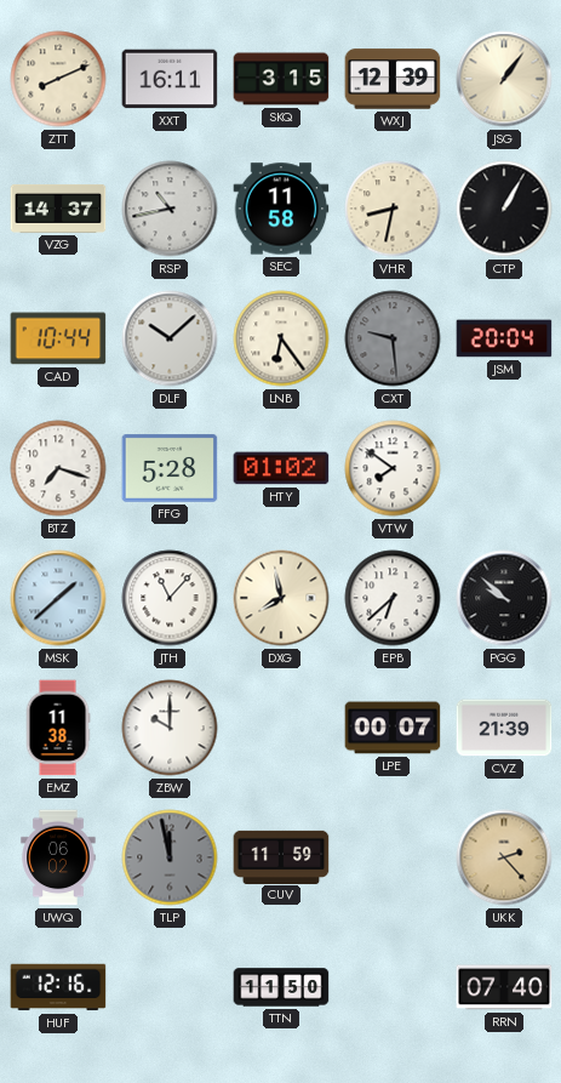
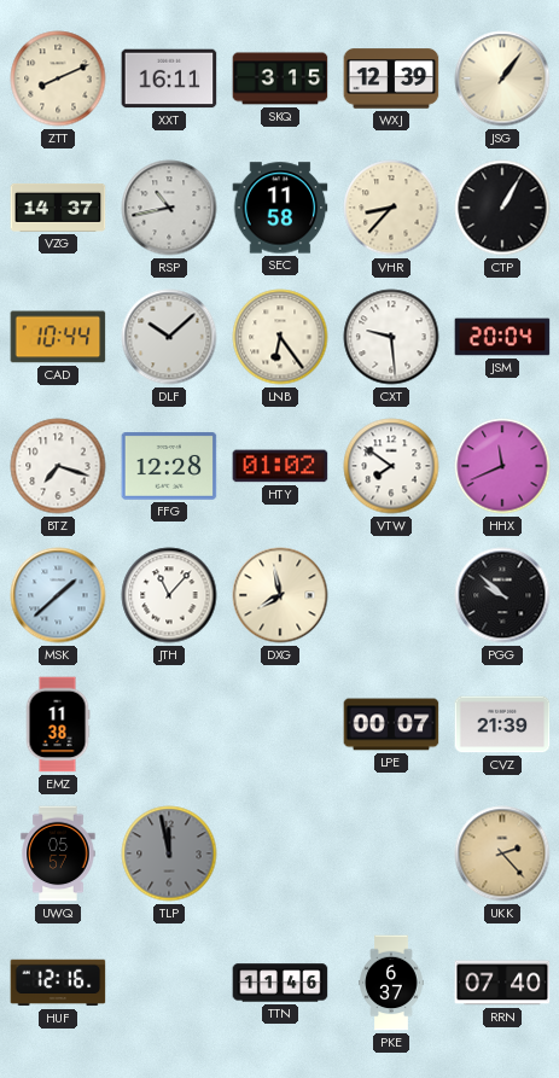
VHR: 8:32 -> 8:37
CXT dial: grey -> white
FFG: 5:28 -> 12:28
HHX: none -> 11:41
EPB: 6:38 -> none
ZBW: 10:00 -> none
UWQ: 06:02 -> 05:57
CUV: 11:59 -> none
TTN: 11:50 -> 11:46
PKE: none -> 6:37
